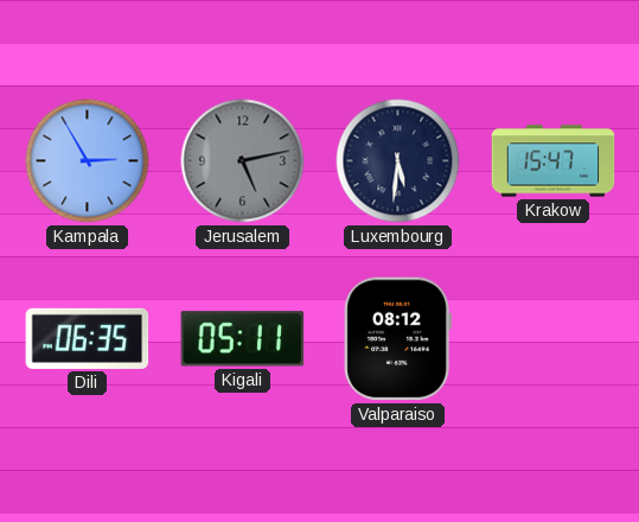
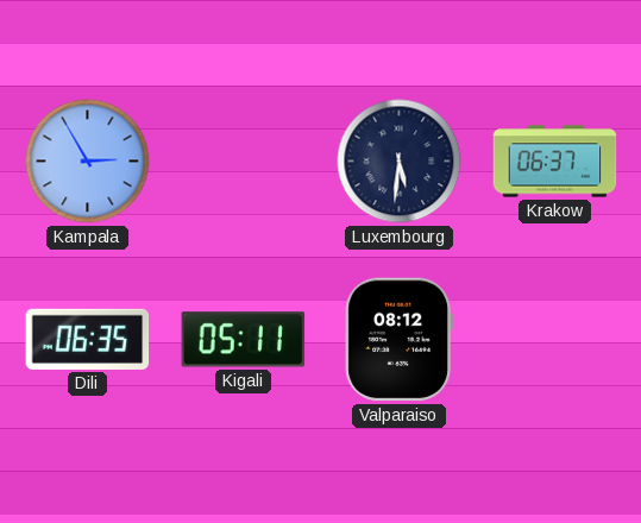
Jerusalem: 5:13 -> none
Krakow: 15:47 -> 06:37
